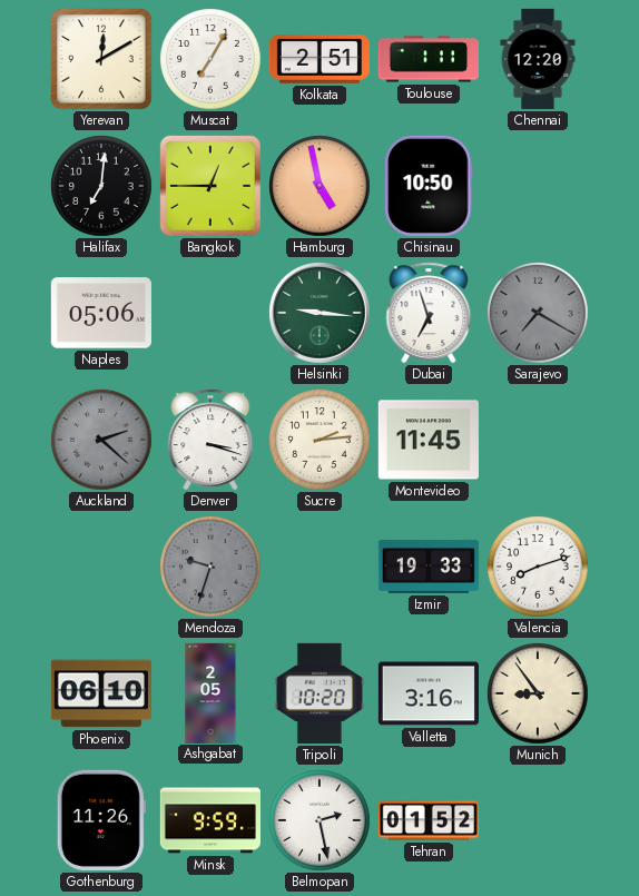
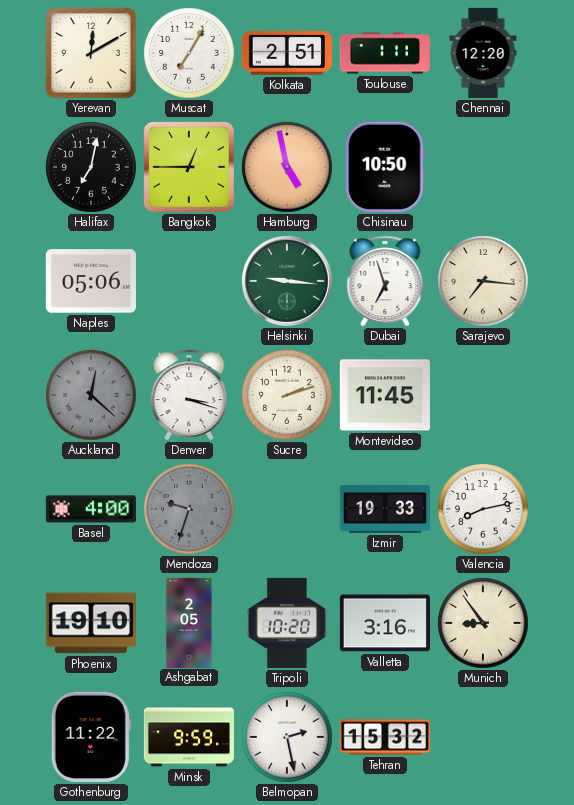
Halifax: 7:01 -> 7:02
Sarajevo: 7:20 -> 7:16
Sarajevo dial: grey -> cream
Auckland: 2:22 -> 12:22
Sucre: 2:14 -> 2:12
Basel: none -> 4:00
Valencia: 8:12 -> 8:13
Phoenix: 06:10 -> 19:10
Gothenburg: 11:26 -> 11:22
Tehran: 01:52 -> 15:32
